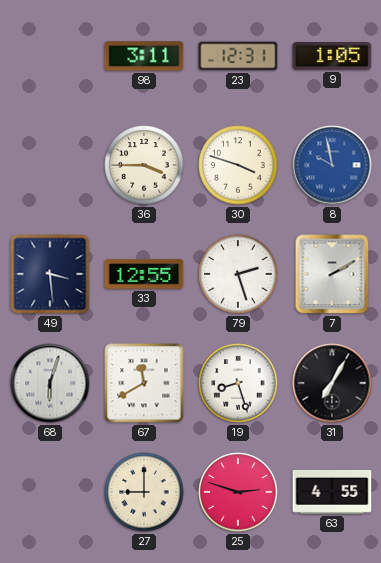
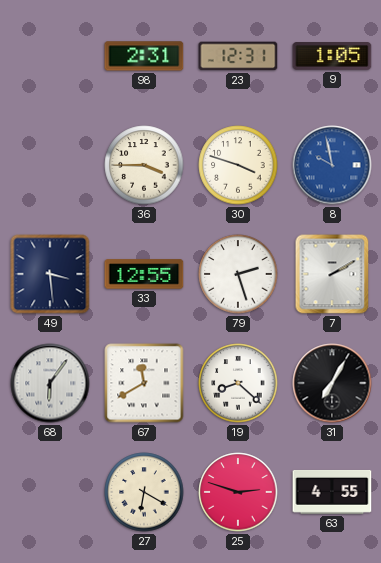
98: 3:11 -> 2:31
68: 6:03 -> 6:06
19: 8:27 -> 8:22
27: 9:00 -> 6:20
